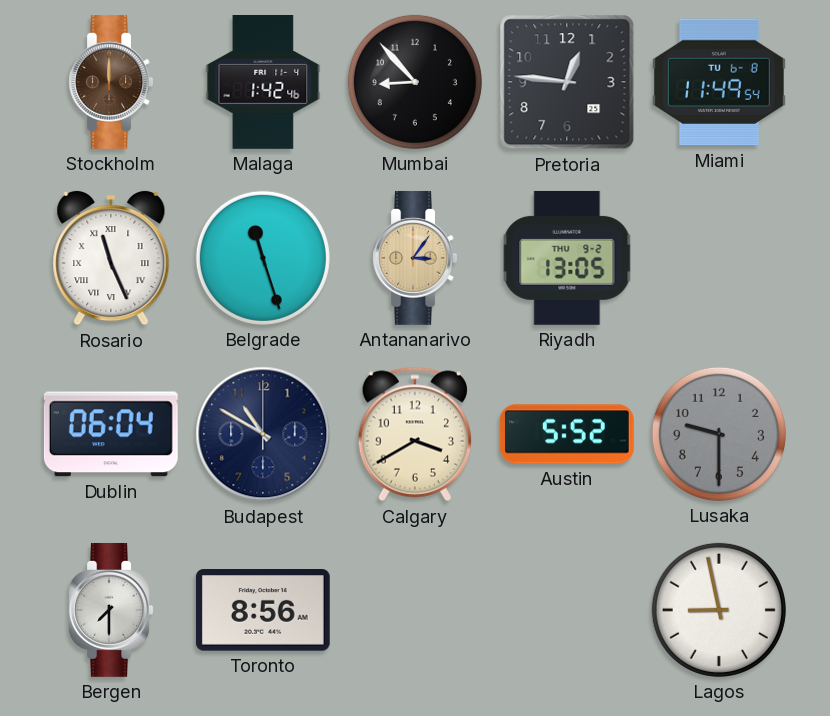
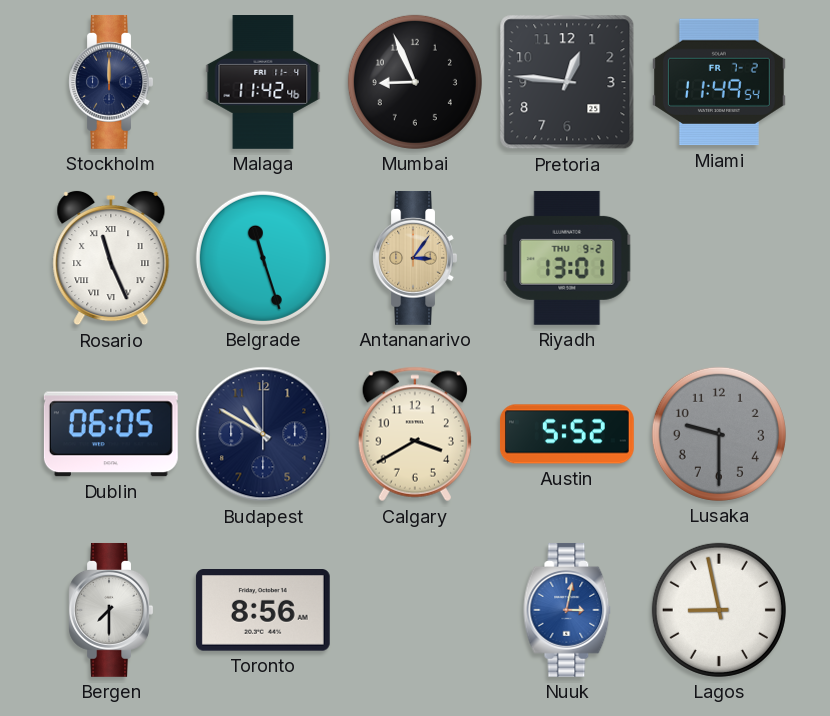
Stockholm dial: brown -> navy
Malaga: 1:42 -> 11:42
Mumbai: 8:53 -> 8:56
Miami date: TU 6-8 -> FR 7-2
Riyadh: 13:05 -> 13:01
Dublin: 06:04 -> 06:05
Nuuk: none -> 3:02
